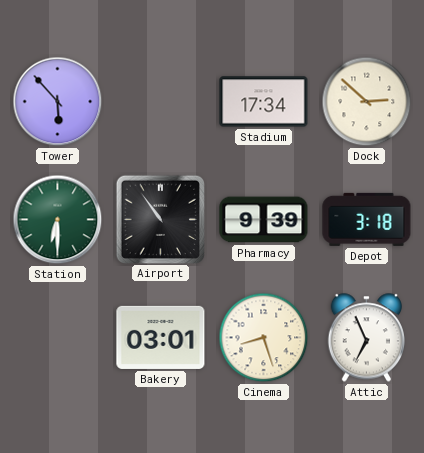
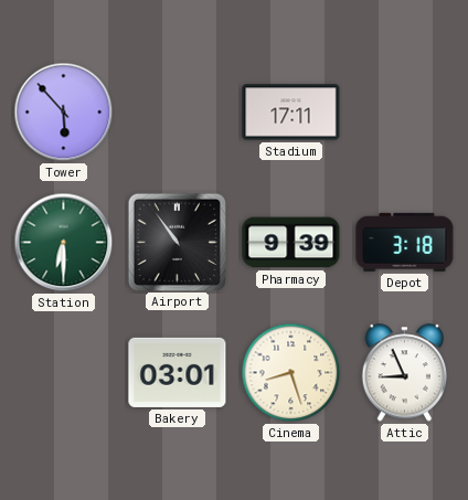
Stadium: 17:34 -> 17:11
Dock: 2:52 -> none
Attic: 6:56 -> 8:56
